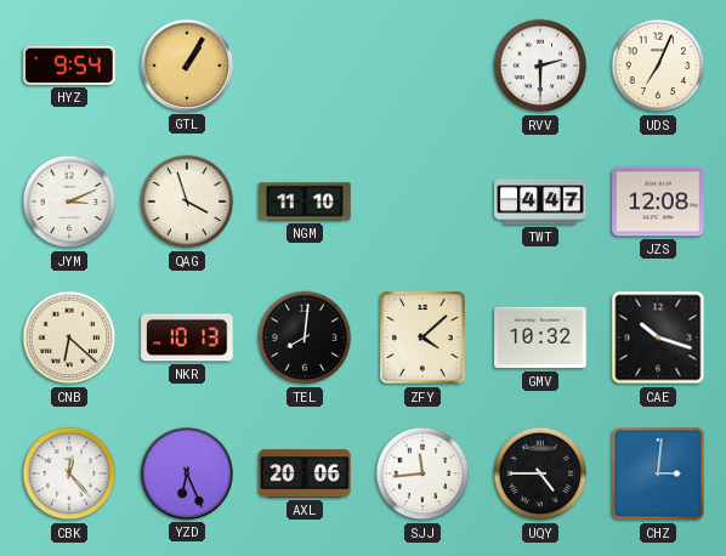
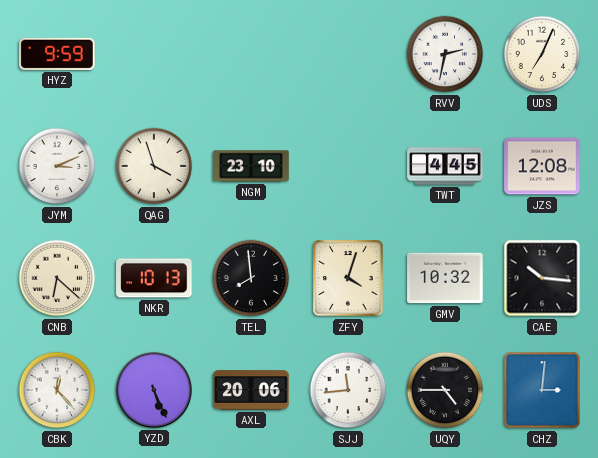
HYZ: 9:54 -> 9:59
GTL: 1:05 -> none
RVV: 2:30 -> 2:32
NGM: 11:10 -> 23:10
TWT: 4:47 -> 4:45
TEL: 8:01 -> 7:59
ZFY: 4:08 -> 4:03
CAE: 10:18 -> 10:16
YZD: 6:26 -> 5:26
